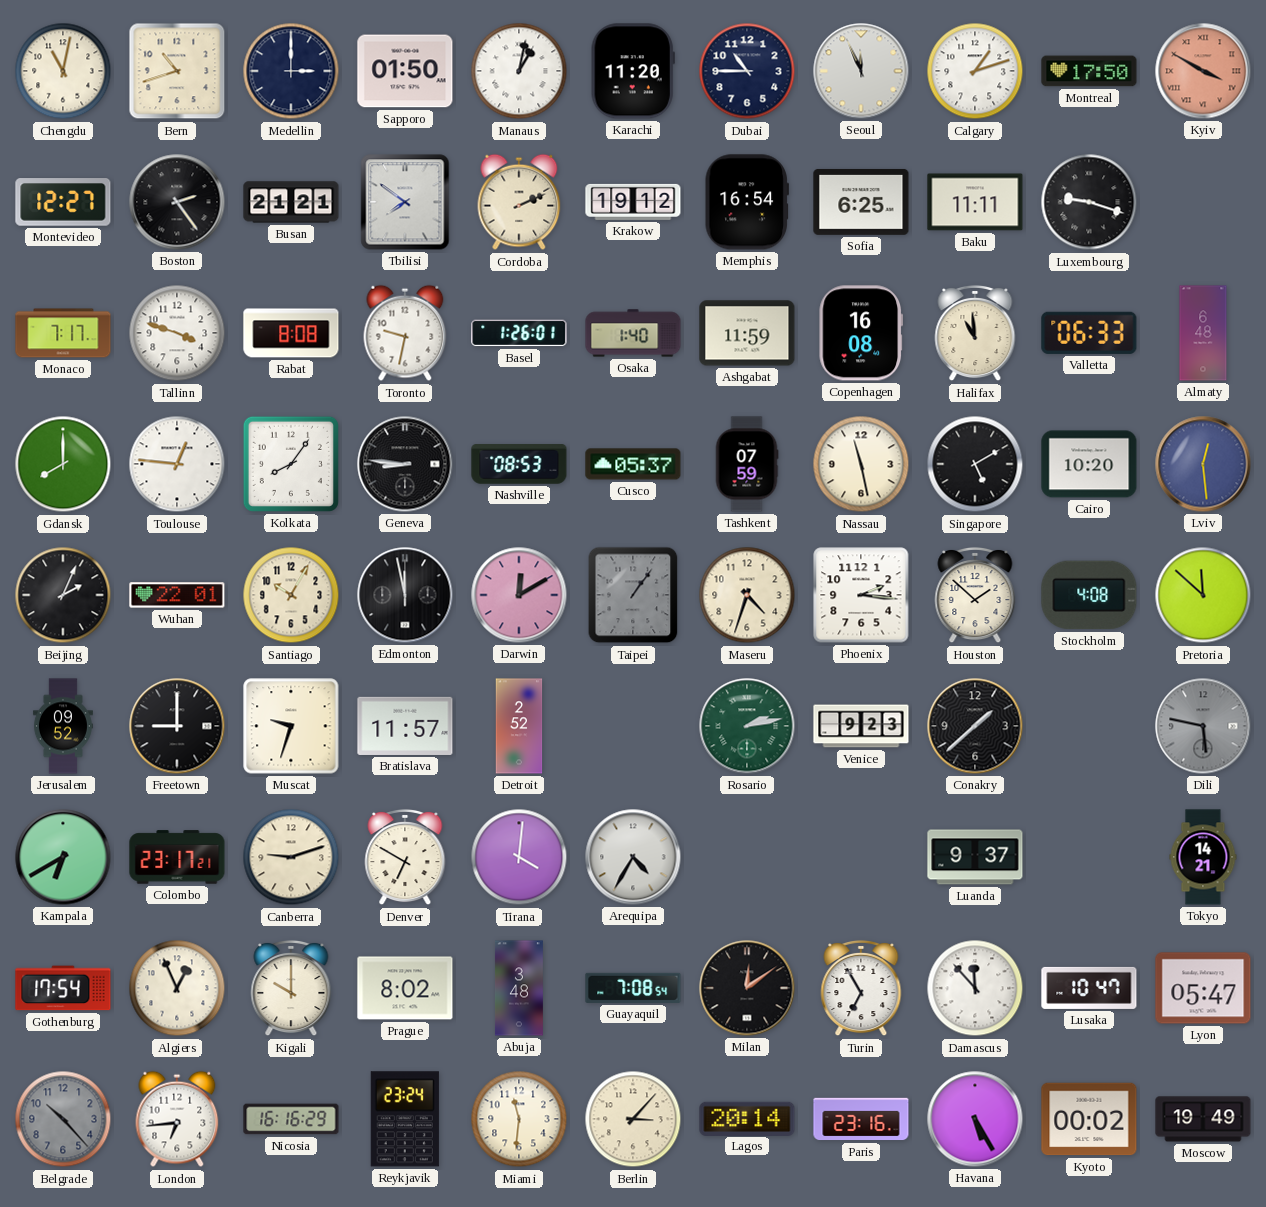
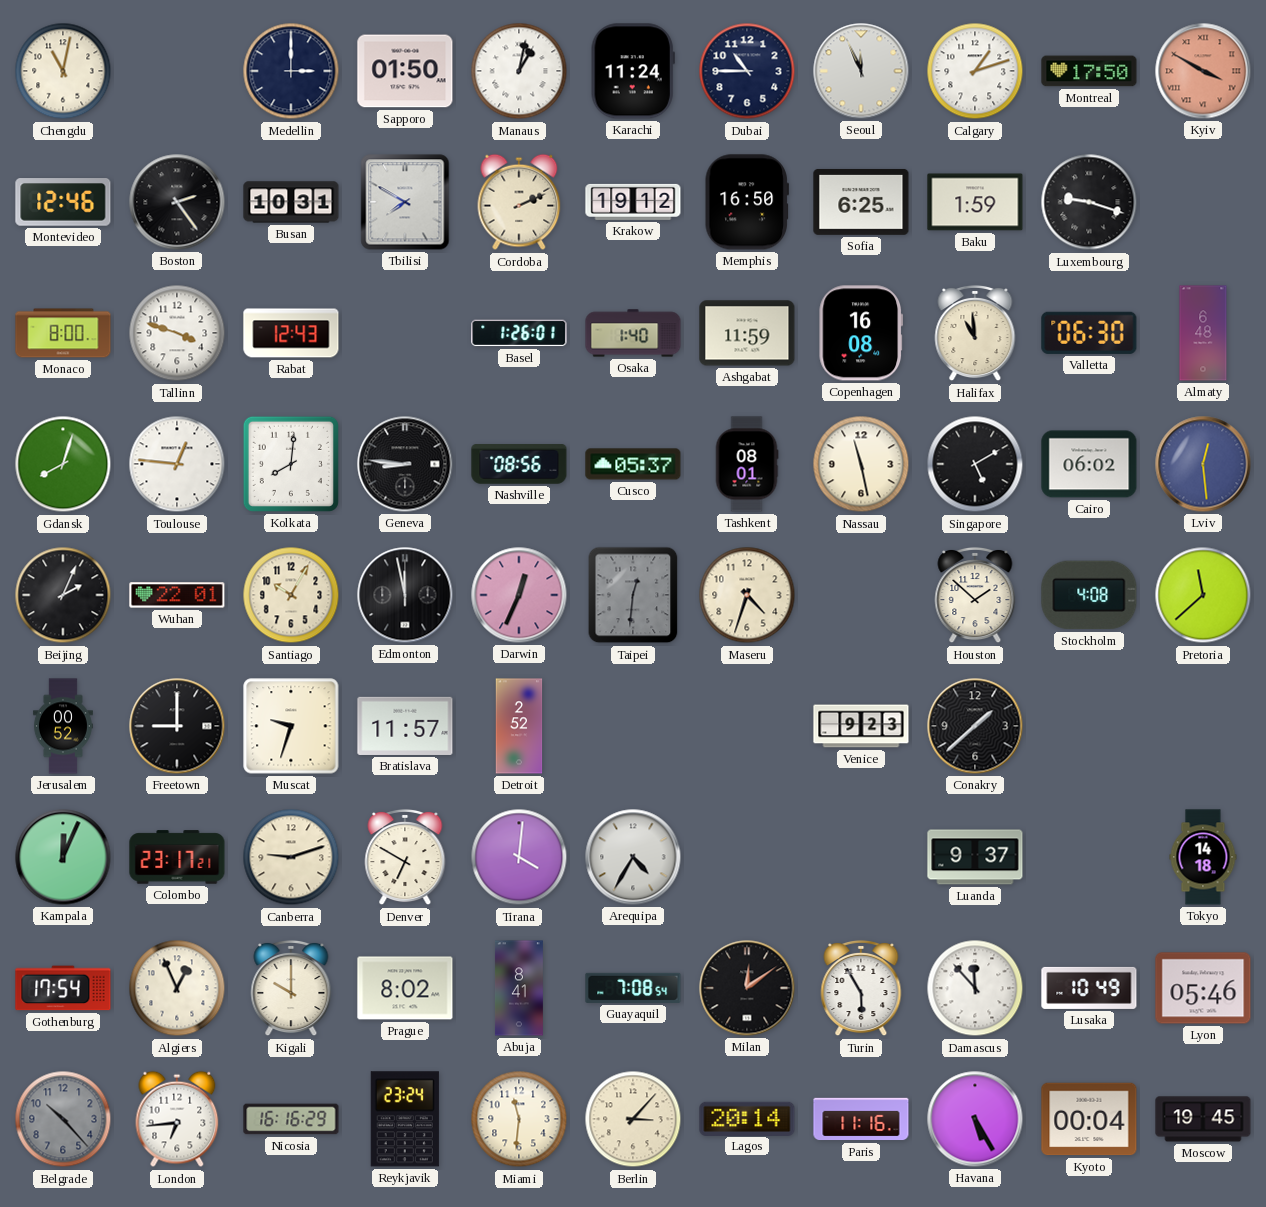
Bern: 10:42 -> none
Karachi: 11:20 -> 11:24
Montevideo: 12:27 -> 12:46
Busan: 21:21 -> 10:31
Tbilisi: 7:51 -> 7:50
Memphis: 16:54 -> 16:50
Baku: 11:11 -> 1:59
Monaco: 7:17 -> 8:00
Rabat: 8:08 -> 12:43
Toronto: 9:32 -> none
Valletta: 06:33 -> 06:30
Gdansk: 8:00 -> 8:03
Kolkata: 8:06 -> 8:01
Nashville: 08:53 -> 08:56
Tashkent: 07:59 -> 08:01
Cairo: 10:20 -> 06:02
Darwin: 12:10 -> 12:34
Taipei: 1:06 -> 12:31
Phoenix: 2:16 -> none
Pretoria: 11:52 -> 11:38
Jerusalem: 09:52 -> 00:52
Rosario: 2:13 -> none
Dili: 5:47 -> none
Kampala: 6:40 -> 12:04
Tokyo: 14:21 -> 14:18
Abuja: 3:48 -> 8:41
Turin: 6:55 -> 5:55
Lusaka: 10:47 -> 10:49
Lyon: 05:47 -> 05:46
Paris: 23:16 -> 11:16
Kyoto: 00:02 -> 00:04
Moscow: 19:49 -> 19:45
